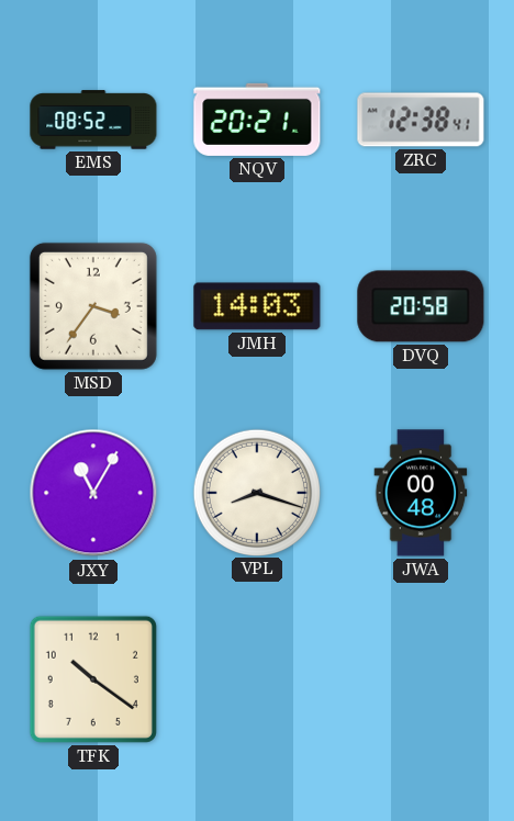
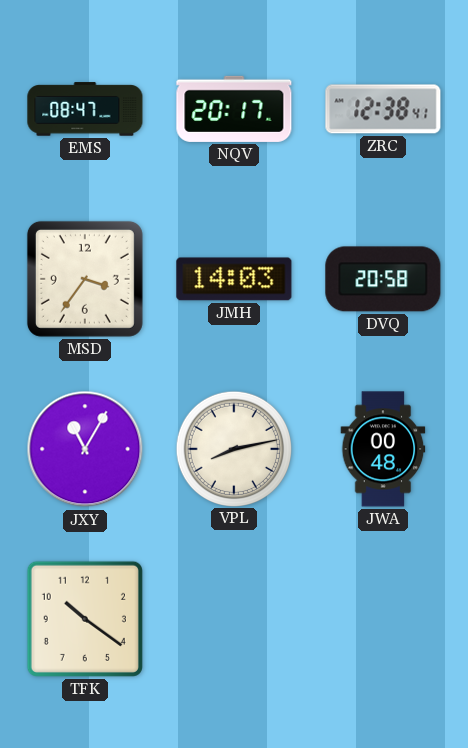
EMS: 08:52 -> 08:47
NQV: 20:21 -> 20:17
VPL: 8:18 -> 8:13
